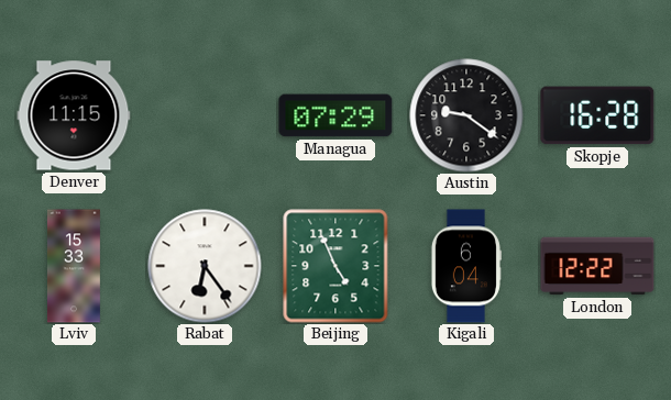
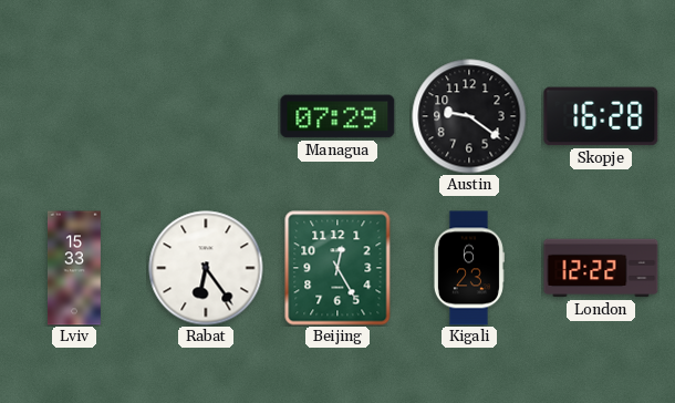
Denver: 11:15 -> none
Beijing: 4:56 -> 12:25
Kigali: 6:04 -> 6:23
